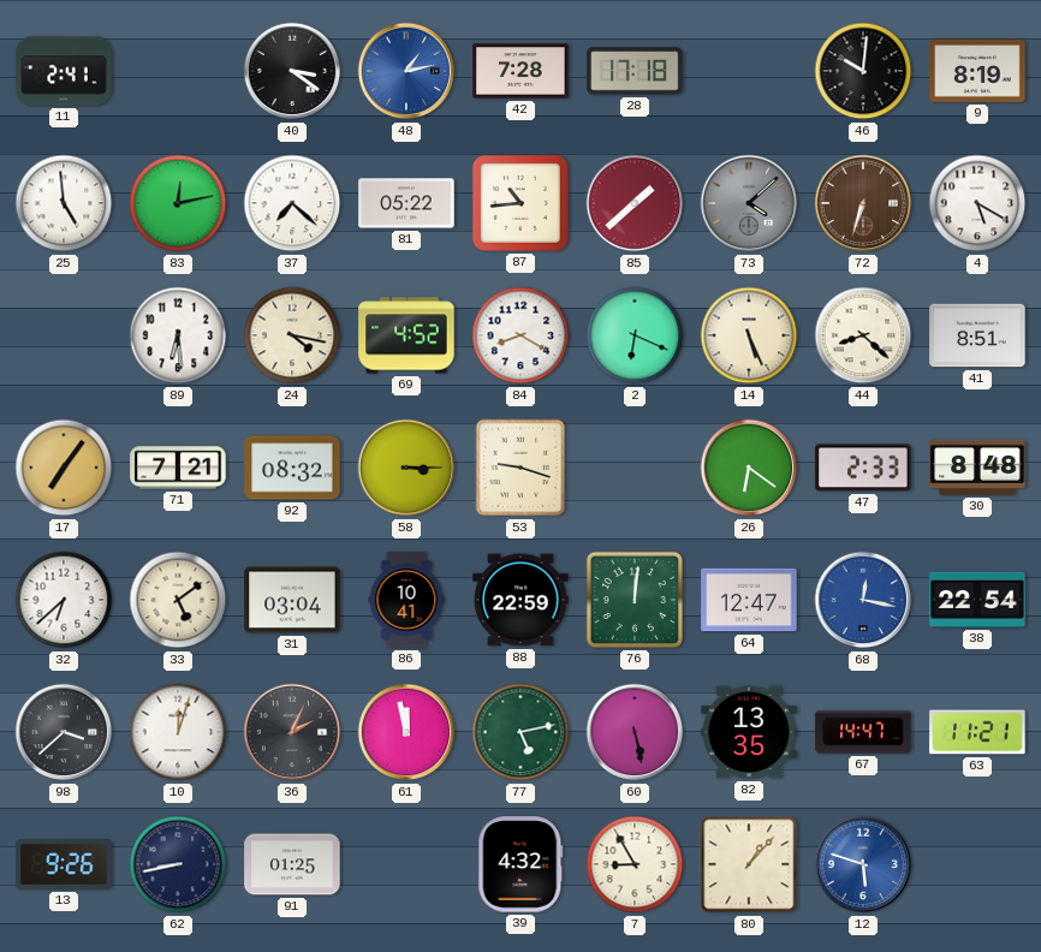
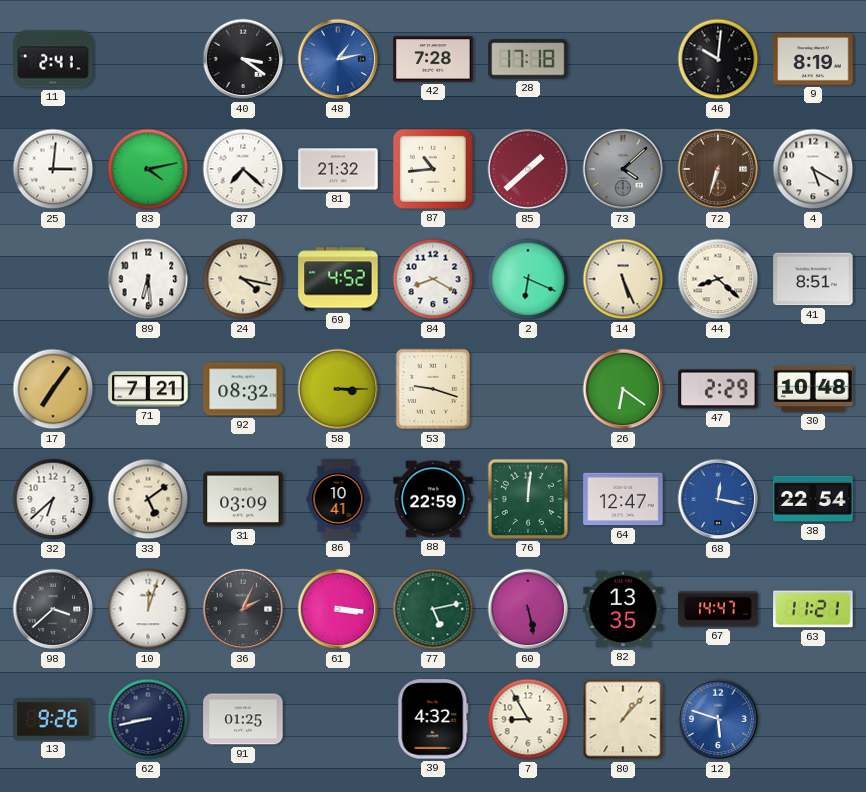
25: 4:59 -> 3:01
83: 12:13 -> 4:13
81: 05:22 -> 21:32
47: 2:33 -> 2:29
30: 8:48 -> 10:48
31: 03:04 -> 03:09
61: 11:58 -> 3:16
